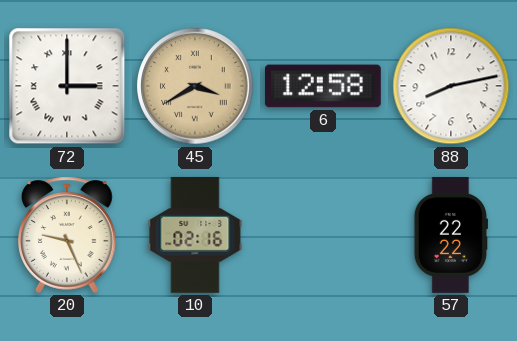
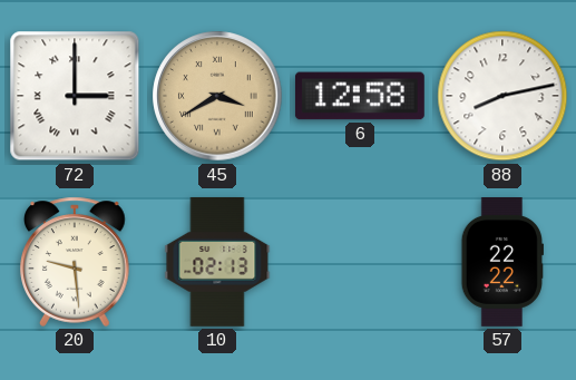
20: 9:26 -> 9:29
10: 02:16 -> 02:13
